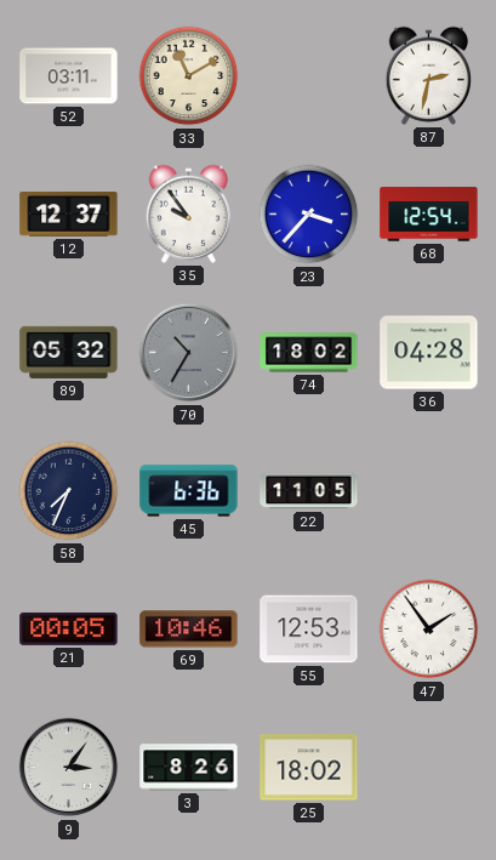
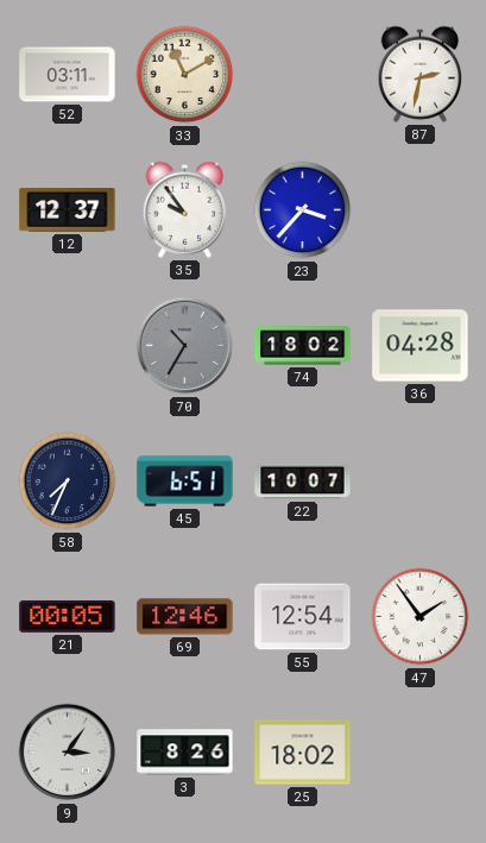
68: 12:54 -> none
89: 05:32 -> none
45: 6:36 -> 6:51
22: 11:05 -> 10:07
69: 10:46 -> 12:46
55: 12:53 -> 12:54
